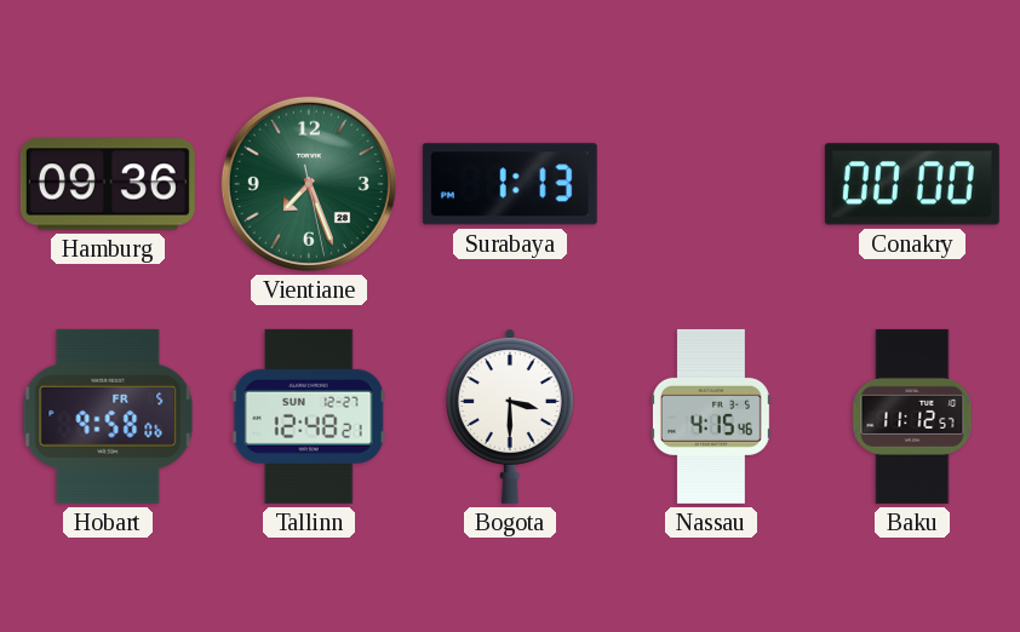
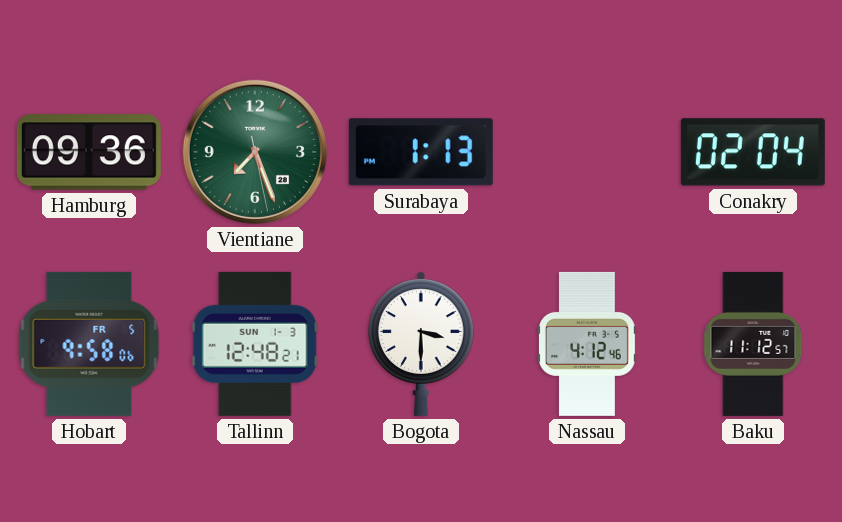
Conakry: 00:00 -> 02:04
Tallinn date: SUN 12-27 -> SUN 1-3
Nassau: 4:15 -> 4:12
